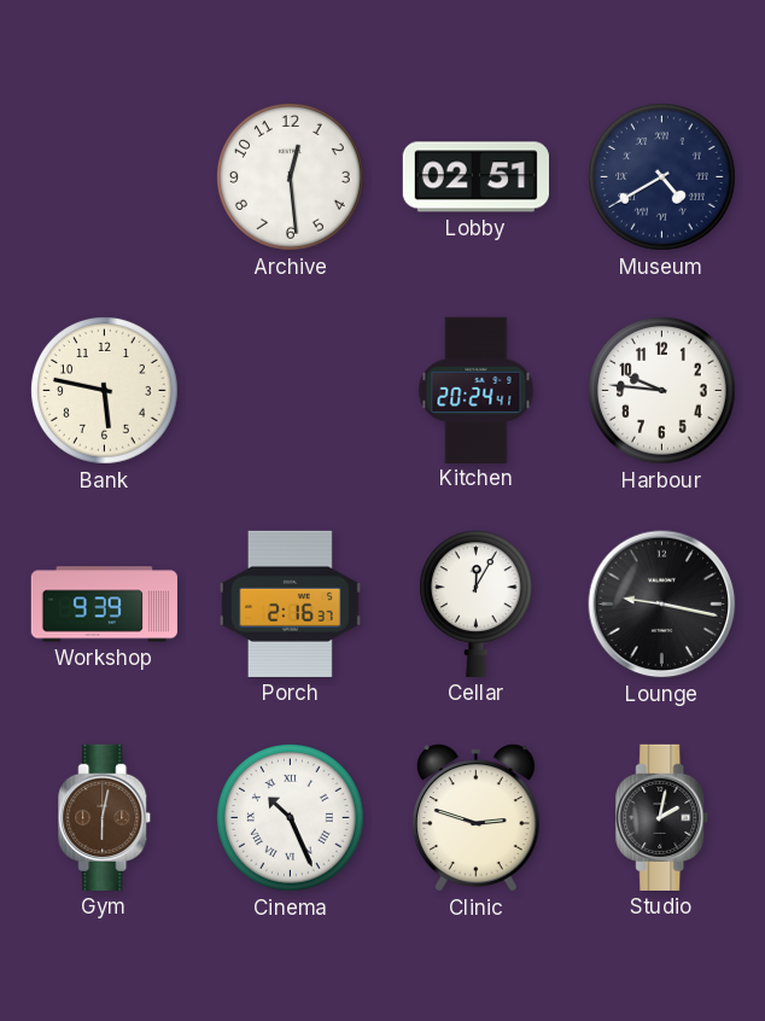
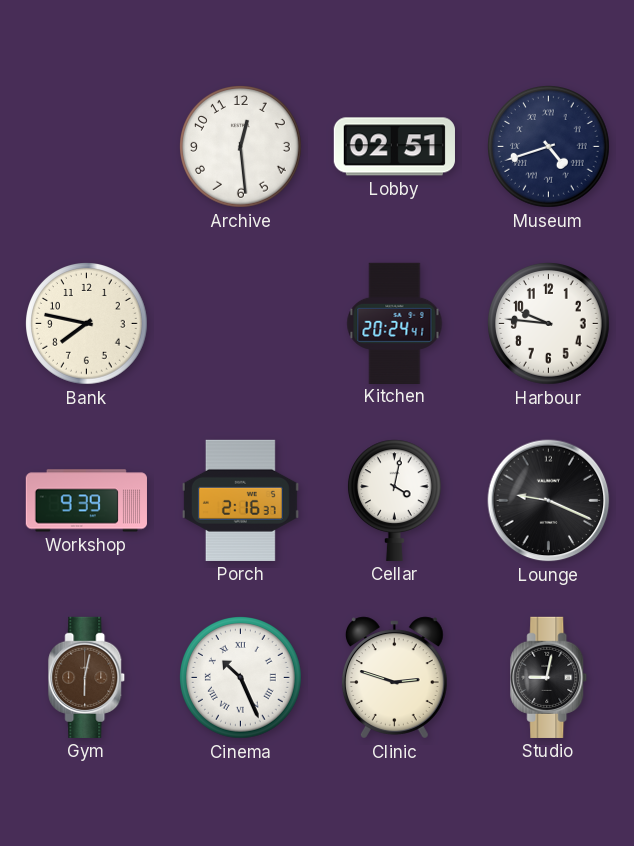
Museum: 4:40 -> 4:42
Bank: 5:47 -> 7:47
Cellar: 12:05 -> 4:02
Lounge: 9:17 -> 9:19
Studio: 2:02 -> 9:02
